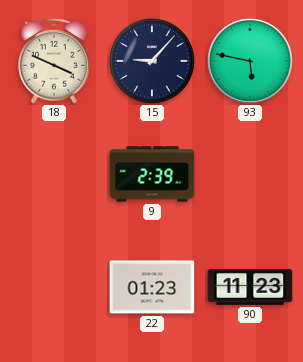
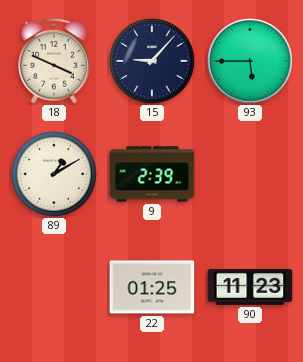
93: 5:47 -> 5:45
89: none -> 1:10
22: 01:23 -> 01:25
